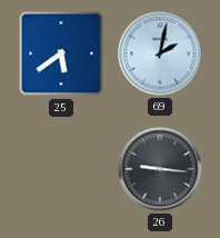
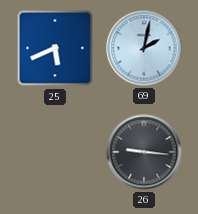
25: 5:39 -> 5:41
